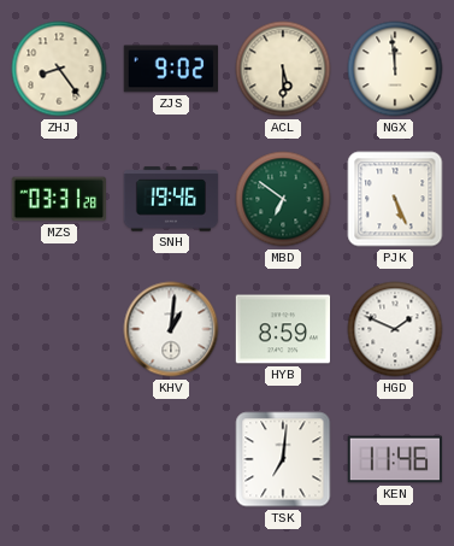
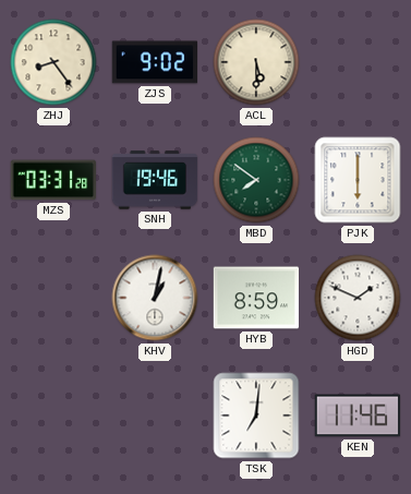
NGX: 11:59 -> none
MBD: 6:51 -> 7:51
PJK: 5:26 -> 6:00
KHV: 1:01 -> 1:02
